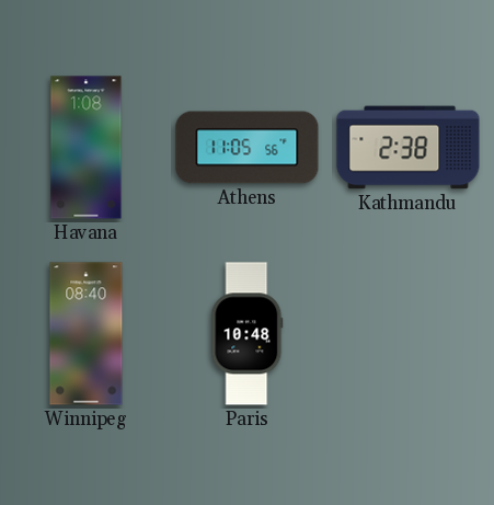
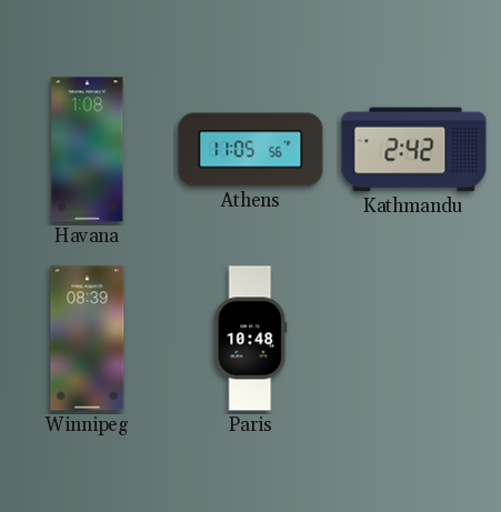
Kathmandu: 2:38 -> 2:42
Winnipeg: 08:40 -> 08:39
